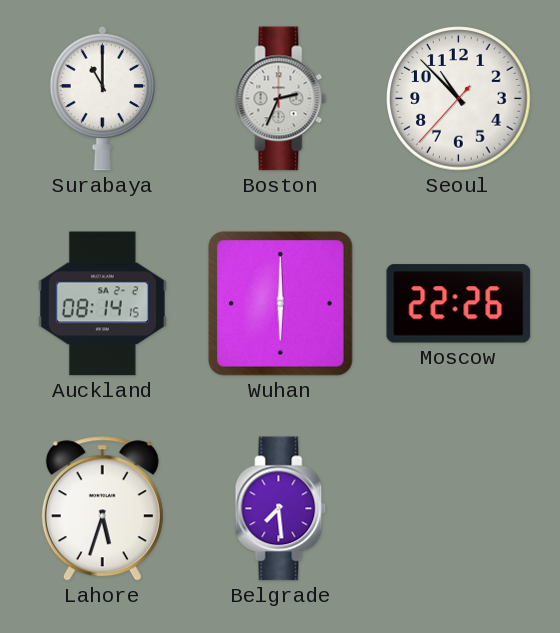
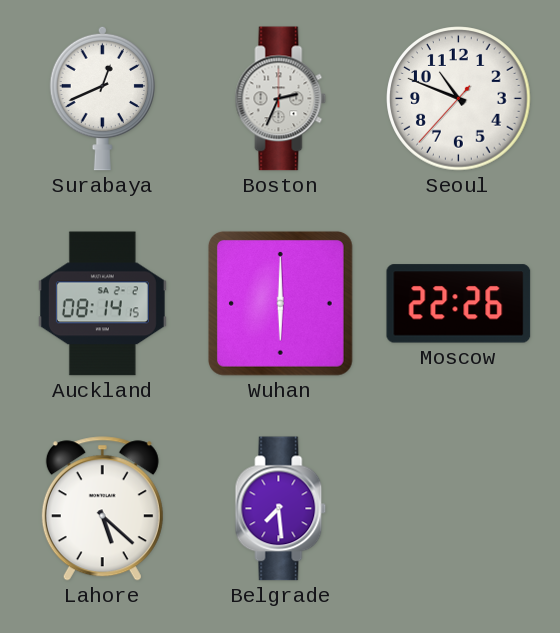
Surabaya: 11:00 -> 12:41
Seoul: 10:52 -> 10:48
Lahore: 5:33 -> 5:22
